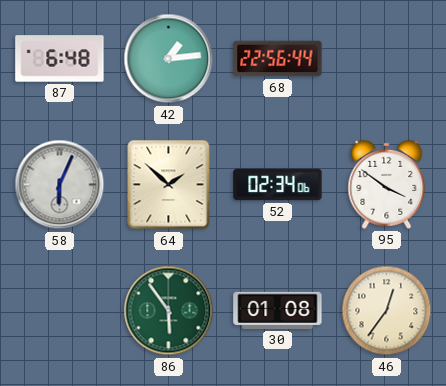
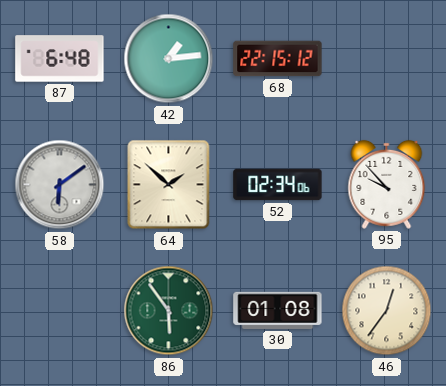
68: 22:56 -> 22:15
58: 6:04 -> 6:09
95: 3:51 -> 9:53
